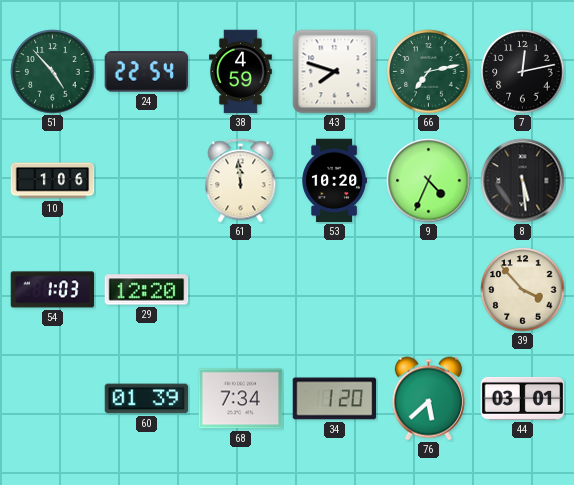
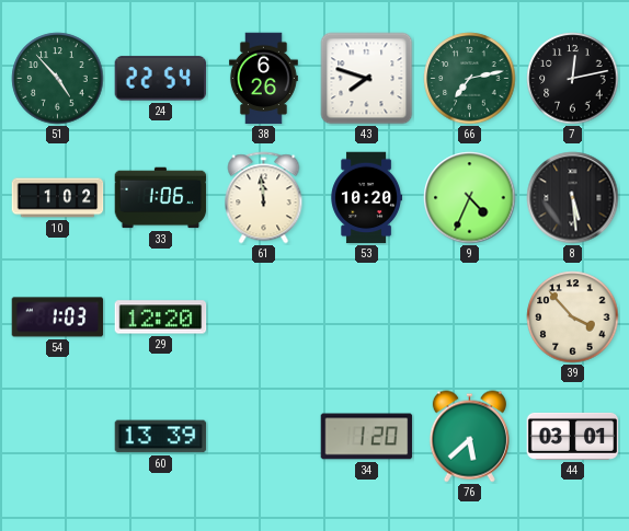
38: 4:59 -> 6:26
10: 1:06 -> 1:02
33: none -> 1:06
60: 01:39 -> 13:39
68: 7:34 -> none
